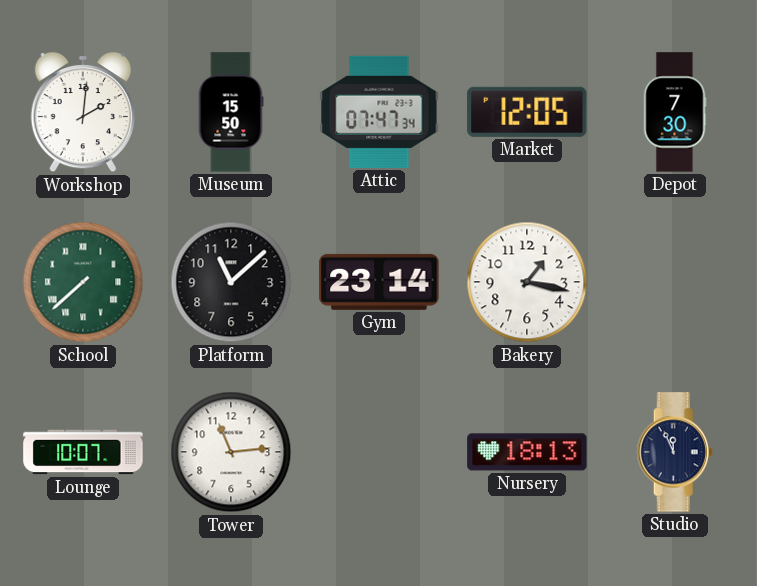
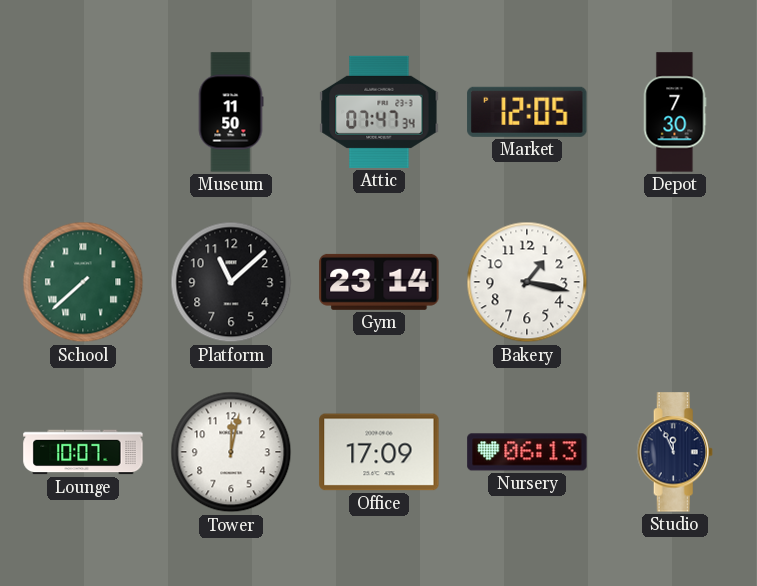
Workshop: 2:01 -> none
Museum: 15:50 -> 11:50
Tower: 11:14 -> 12:02
Office: none -> 17:09
Nursery: 18:13 -> 06:13
